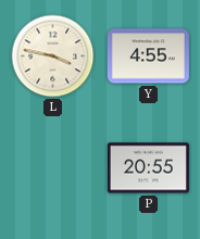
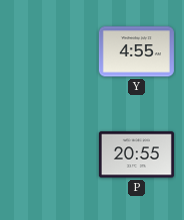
L: 3:47 -> none
